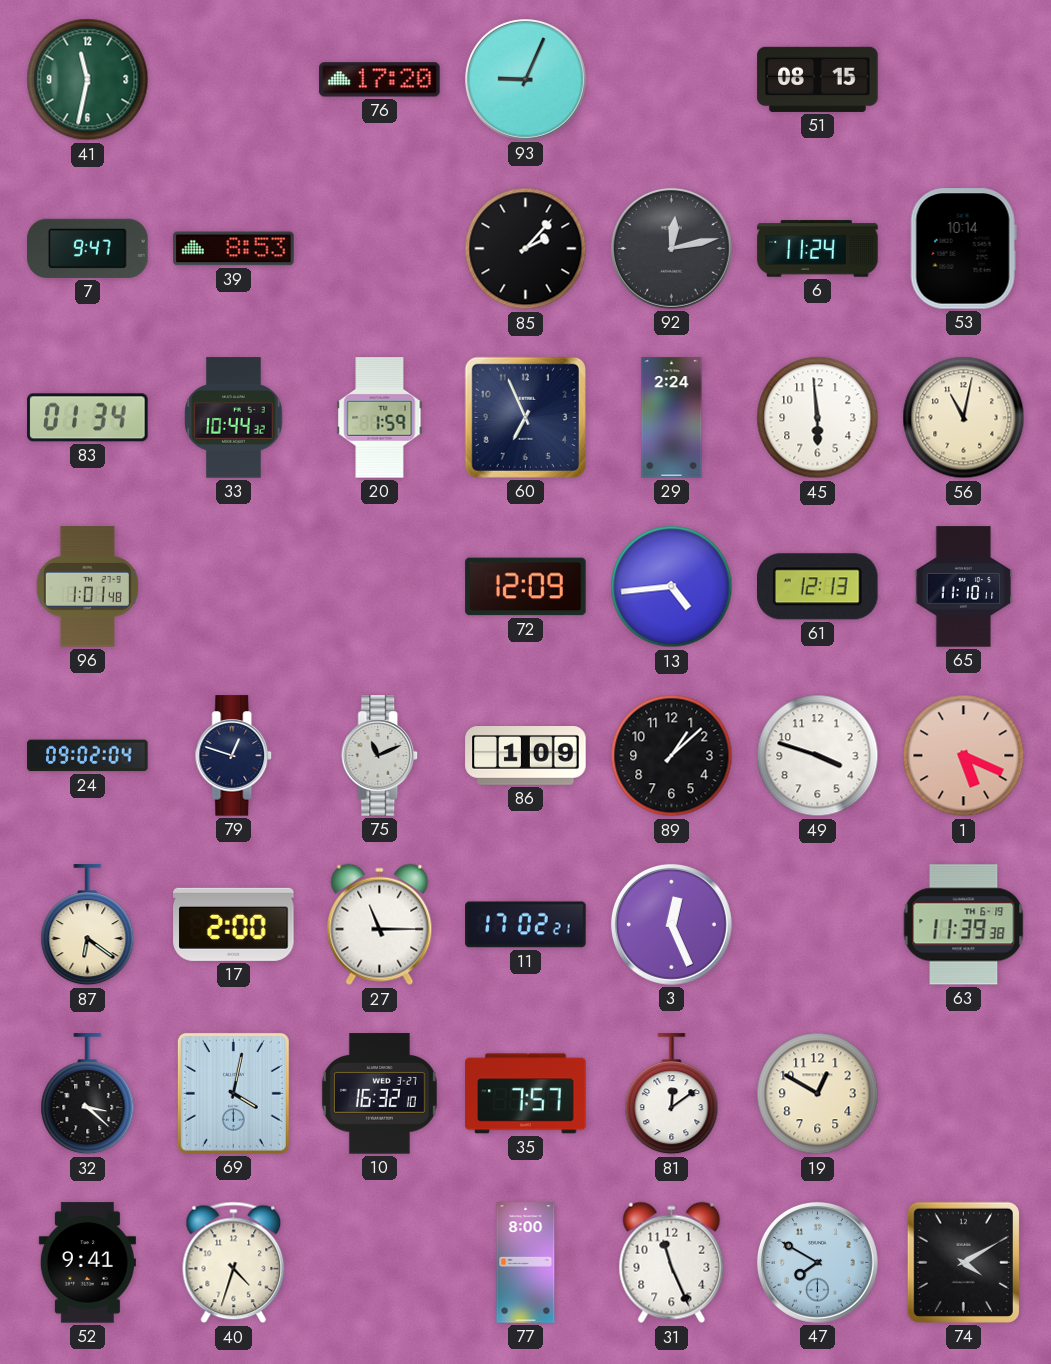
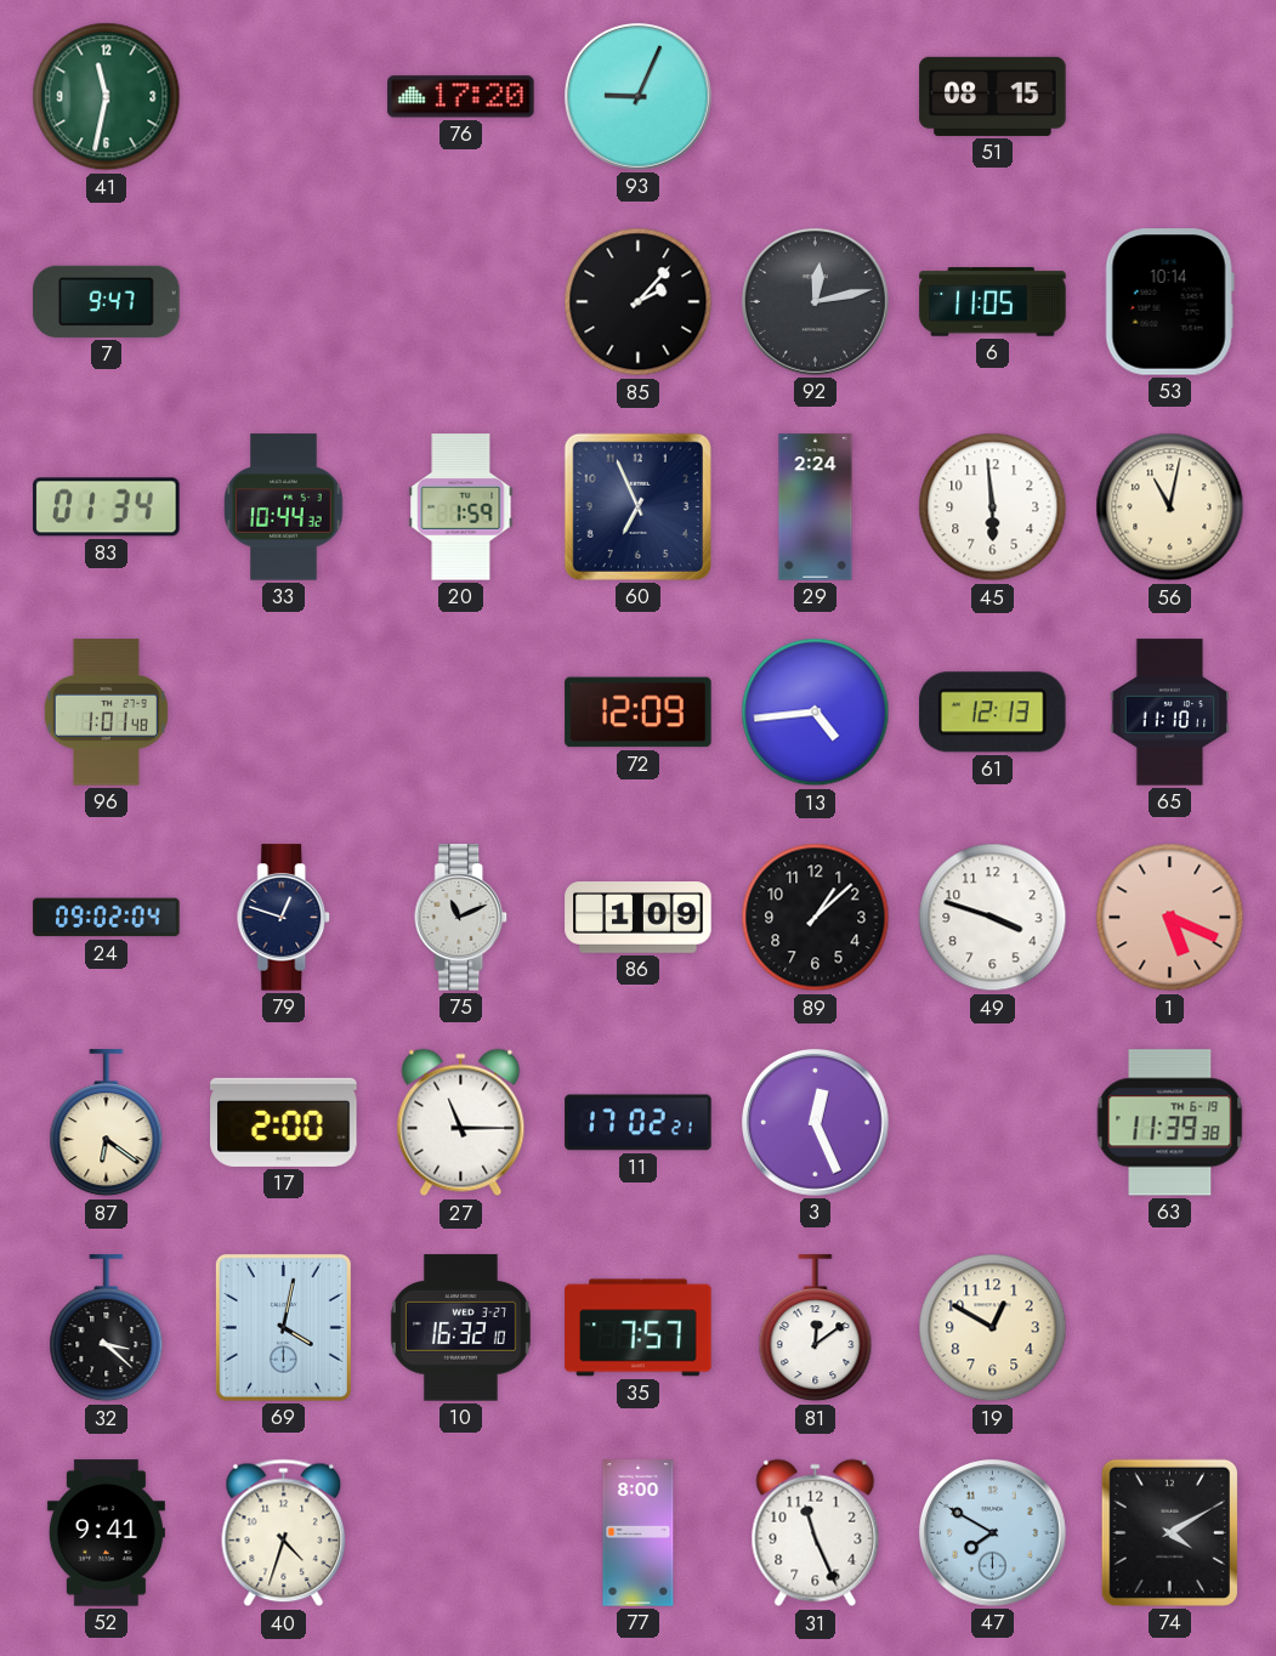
39: 8:53 -> none
6: 11:24 -> 11:05
